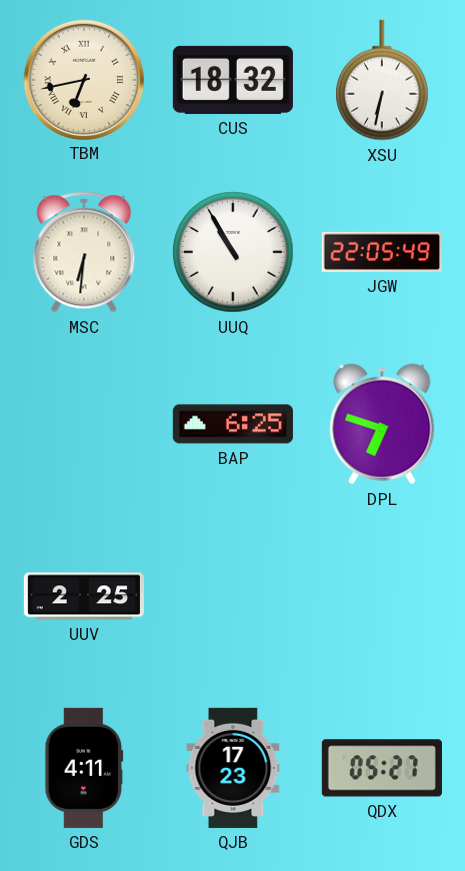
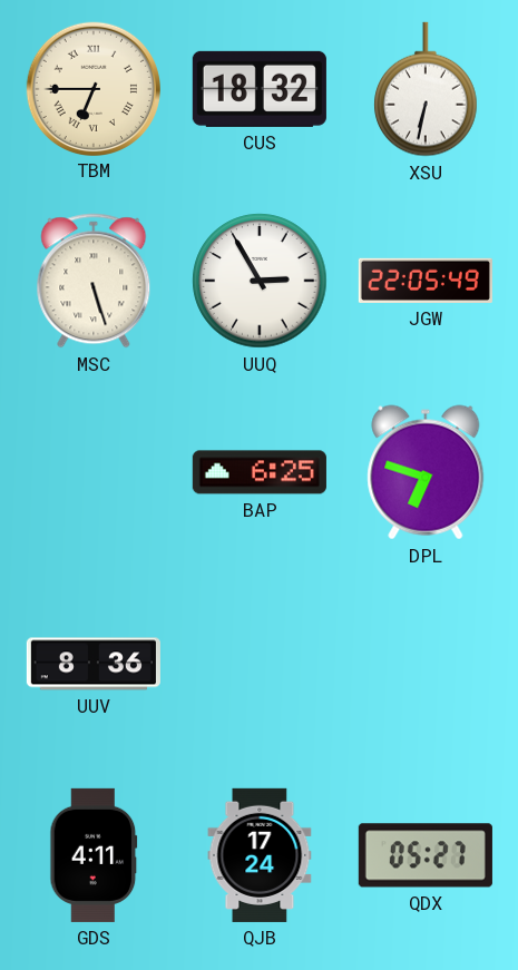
TBM: 6:43 -> 6:45
MSC: 6:31 -> 5:27
UUQ: 10:55 -> 2:55
UUV: 2:25 -> 8:36
QJB: 17:23 -> 17:24
